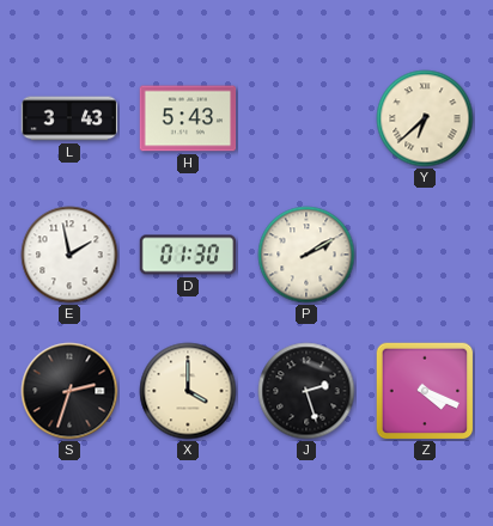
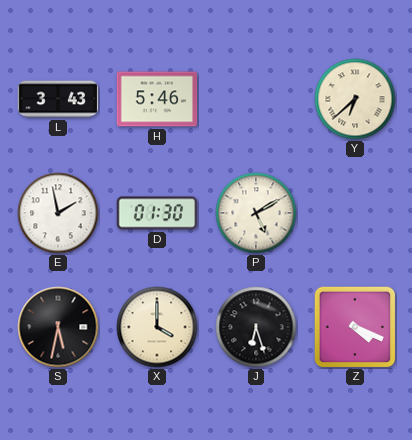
H: 5:43 -> 5:46
P: 2:10 -> 5:10
S: 2:33 -> 5:32
J: 2:27 -> 6:27
